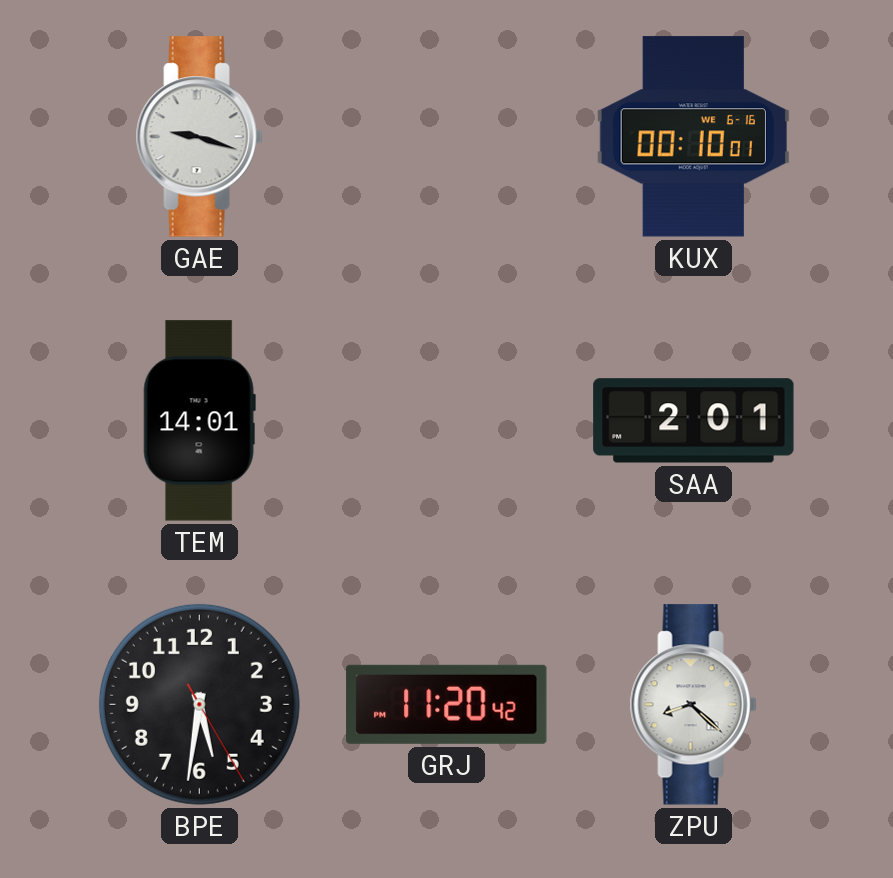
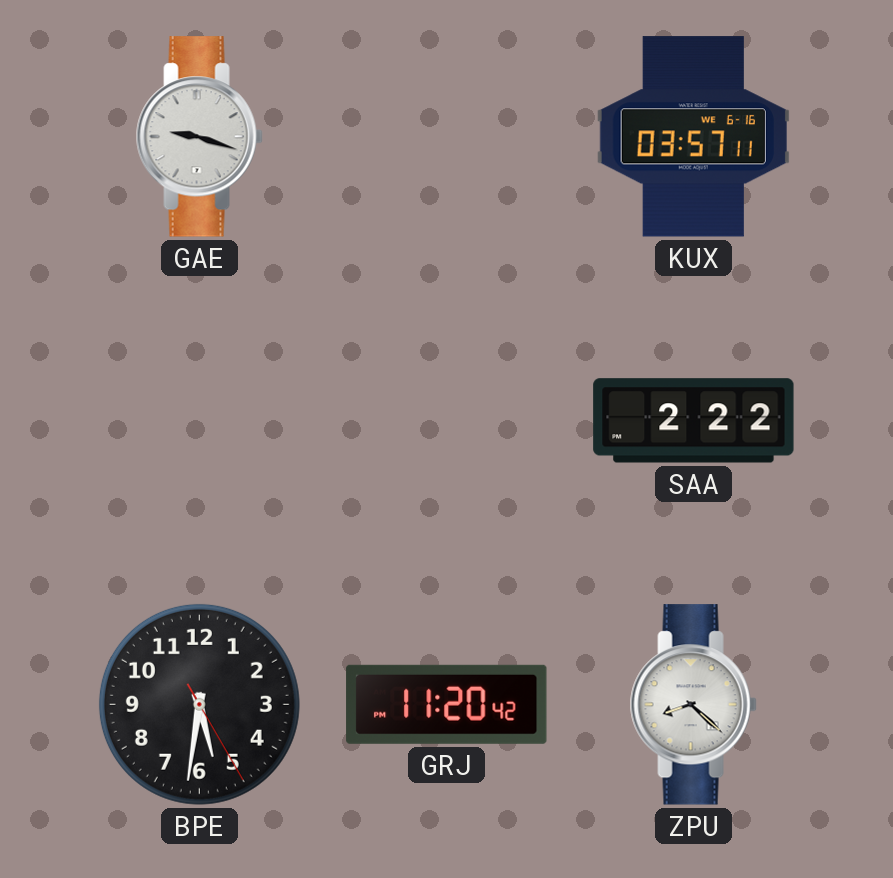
KUX: 00:10 -> 03:57
TEM: 14:01 -> none
SAA: 2:01 -> 2:22
